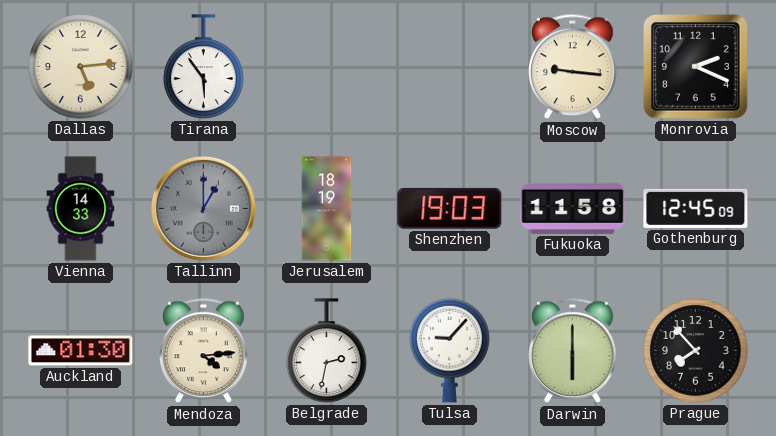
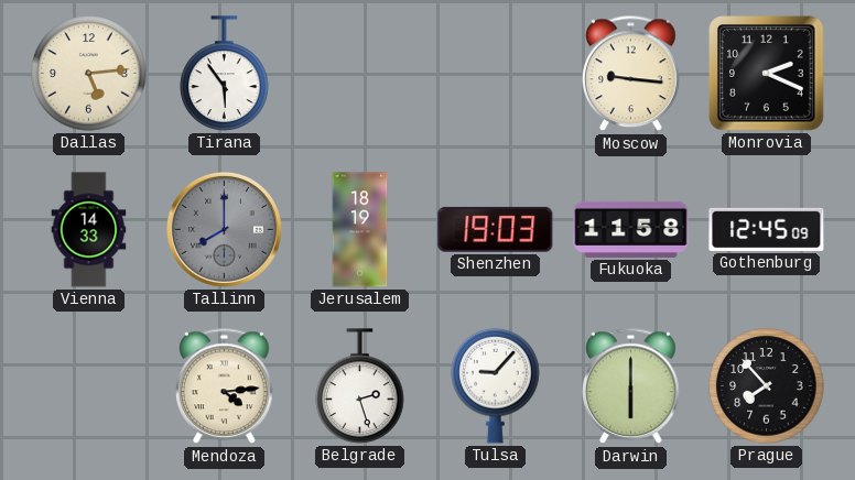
Tallinn: 1:00 -> 8:00
Auckland: 01:30 -> none
Belgrade: 2:32 -> 2:27
